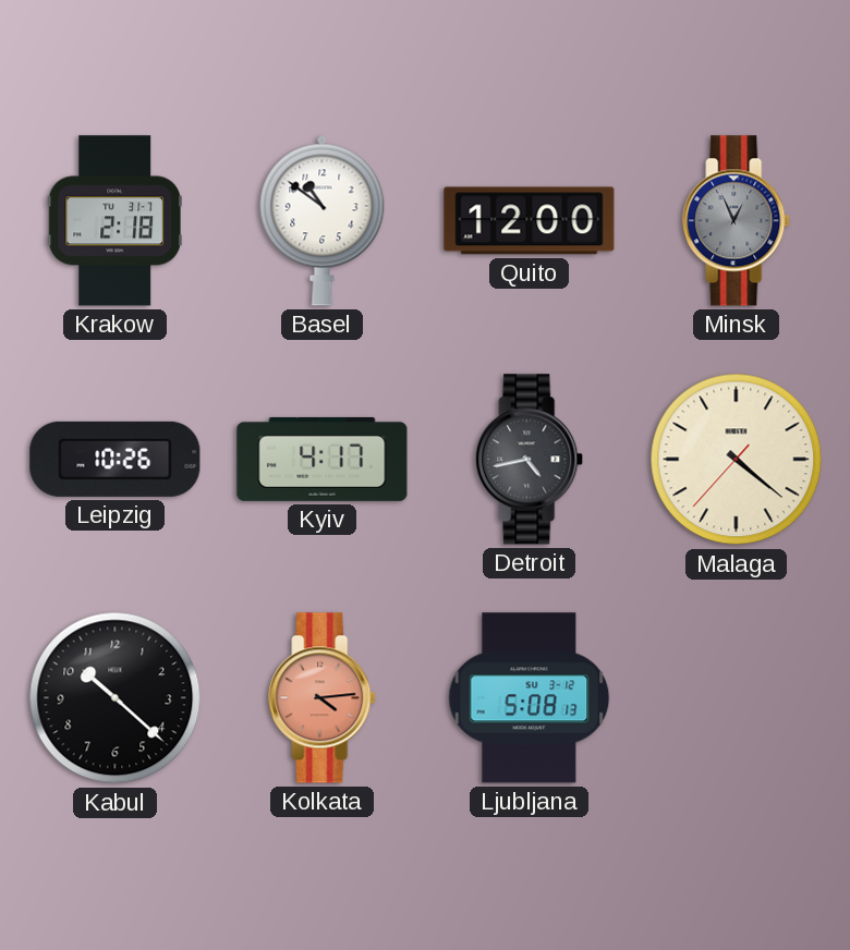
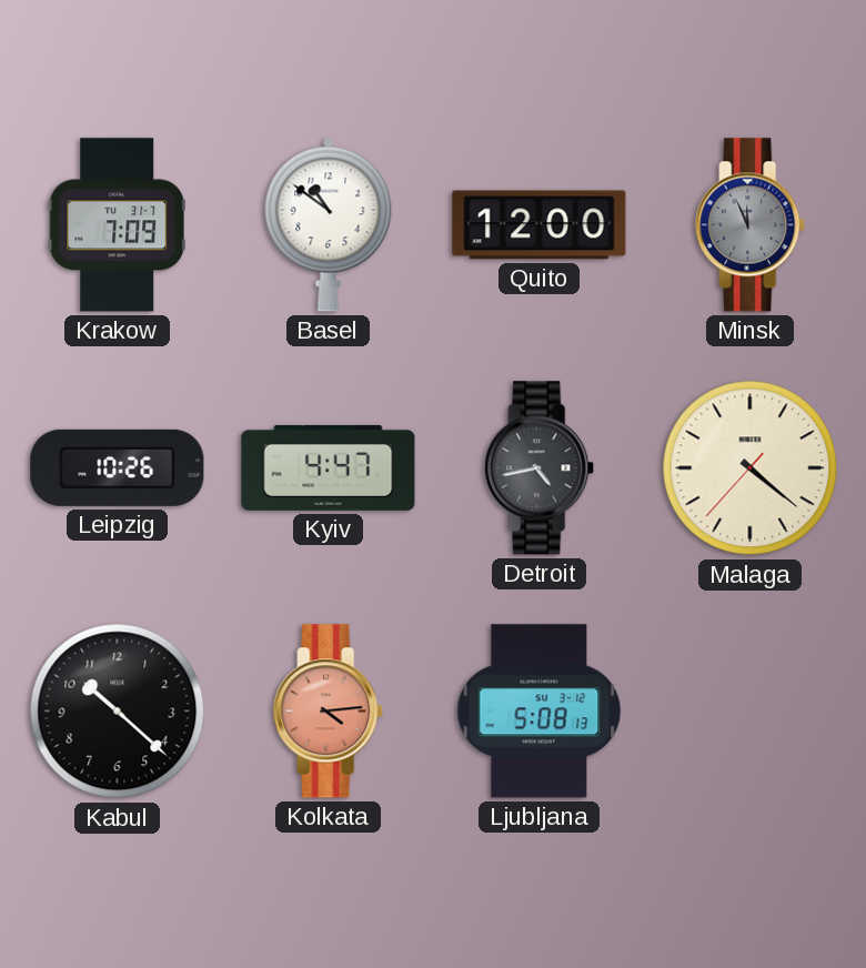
Krakow: 2:18 -> 7:09
Minsk: 12:56 -> 11:56
Kyiv: 4:17 -> 4:47
